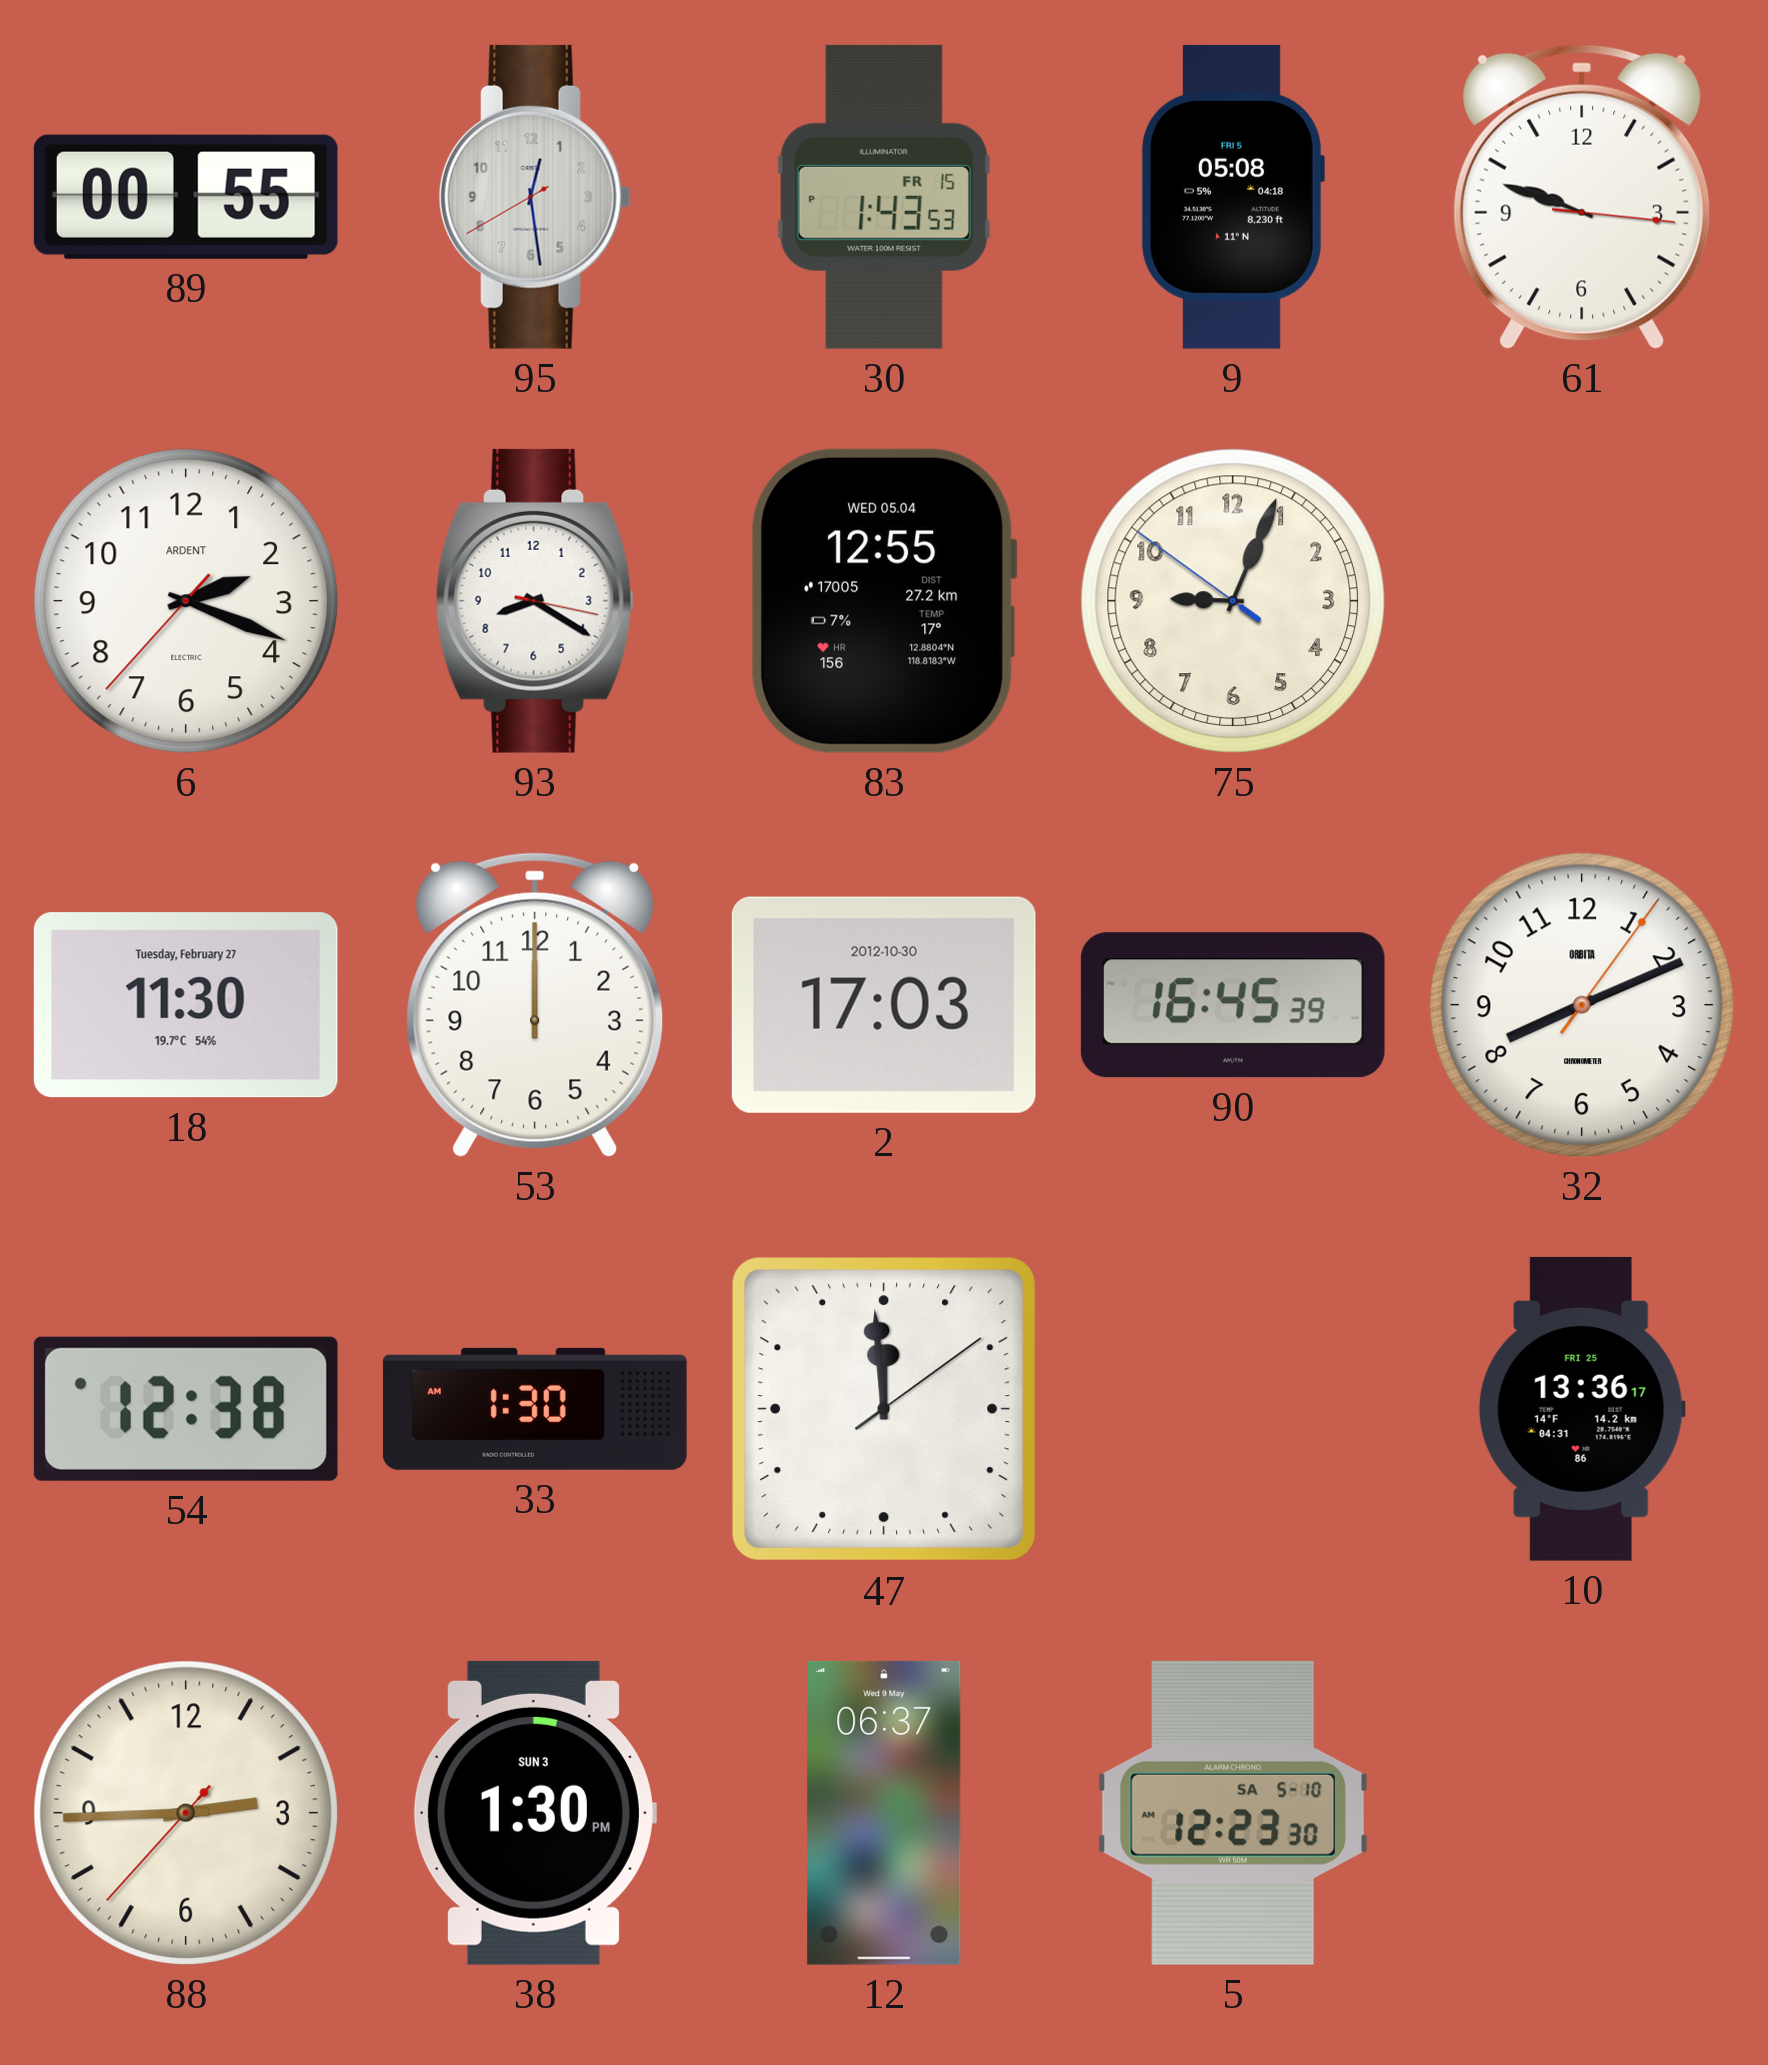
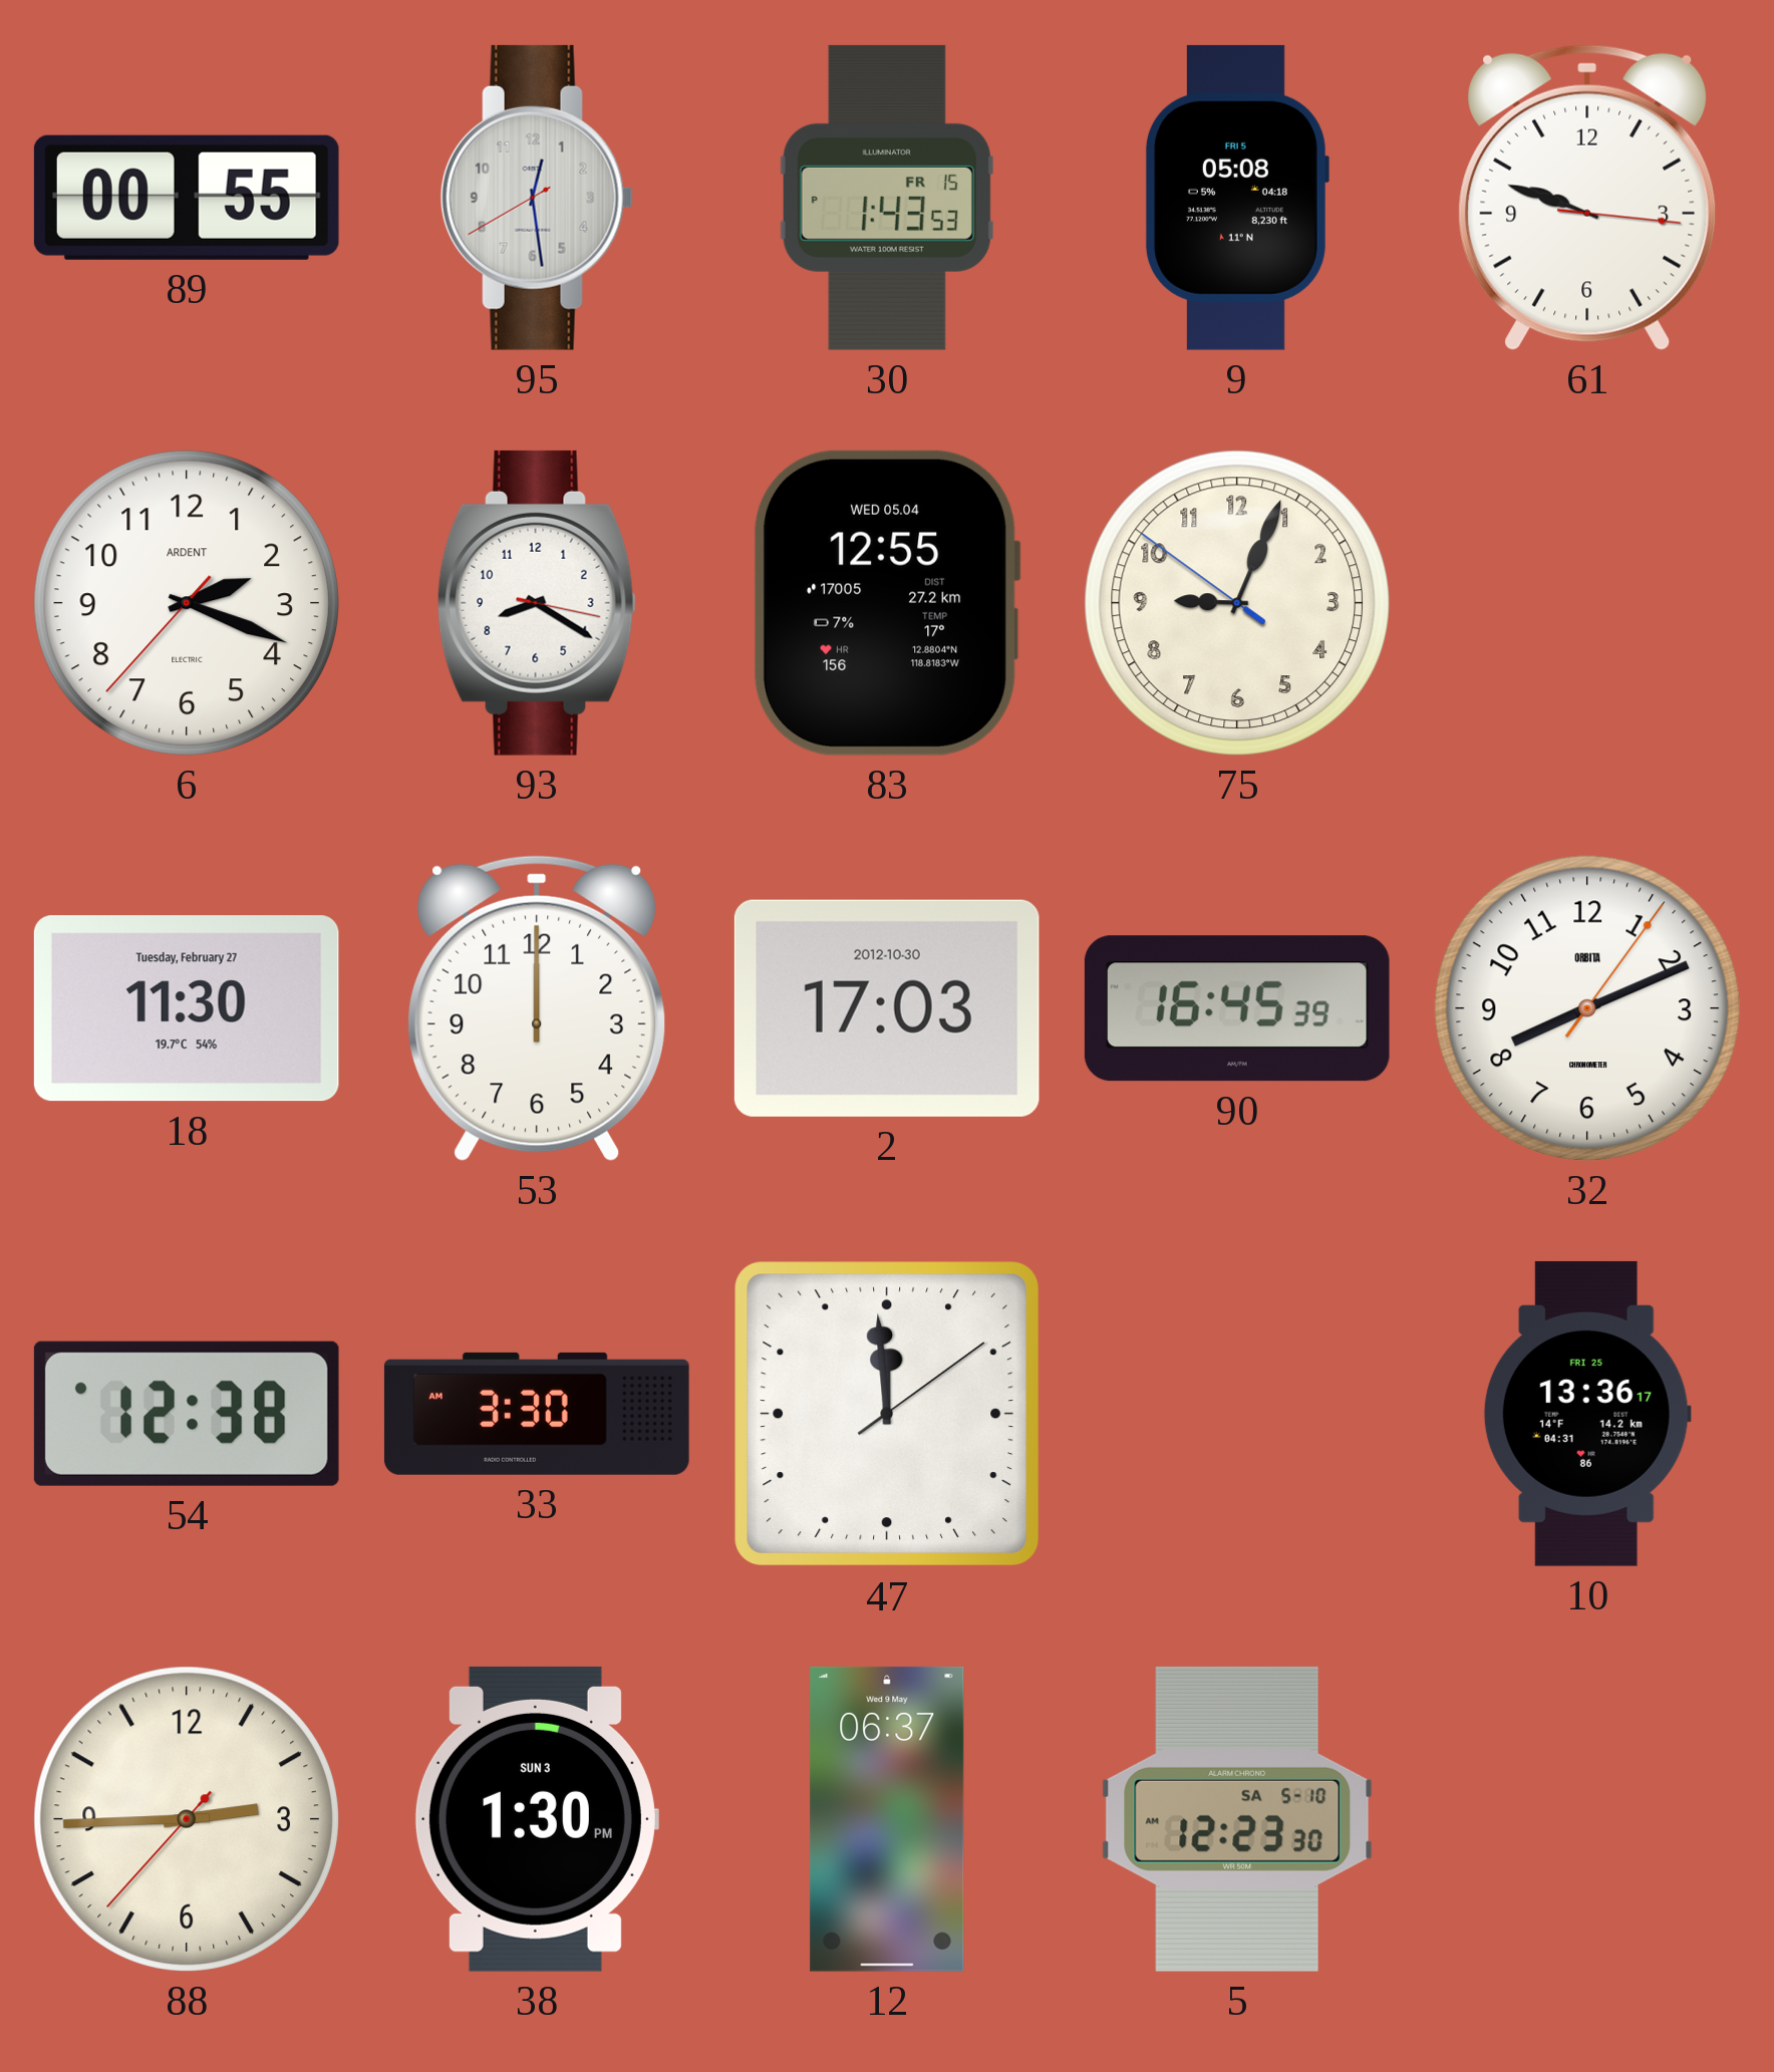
33: 1:30 -> 3:30
